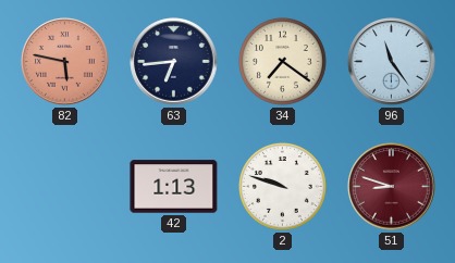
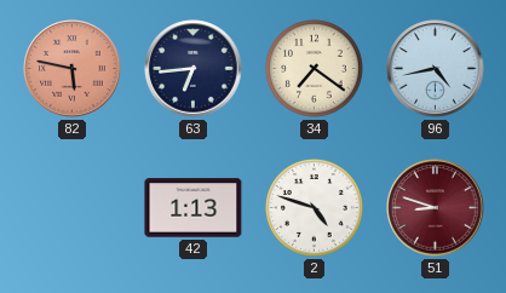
96: 11:24 -> 4:43
2: 9:48 -> 4:48
